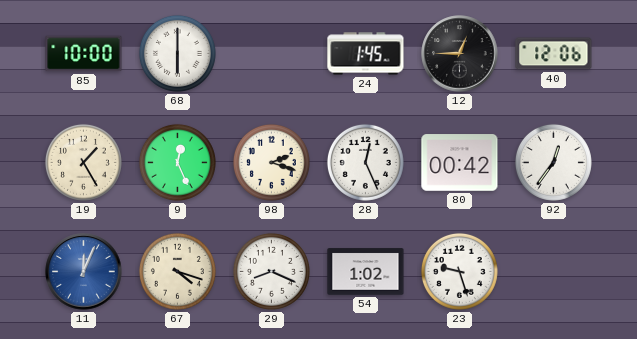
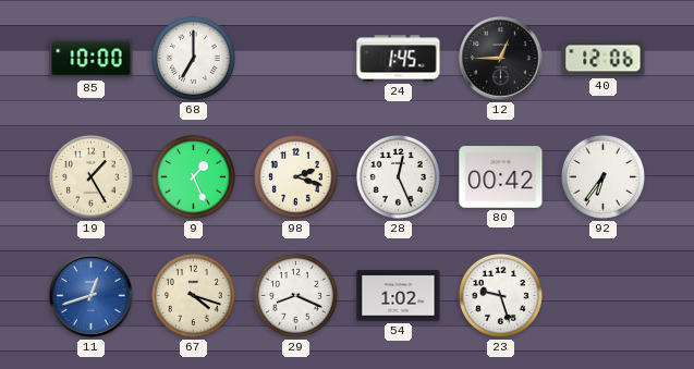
68: 6:00 -> 7:00
9: 12:26 -> 1:26
92: 12:36 -> 6:36
11: 12:04 -> 12:42
